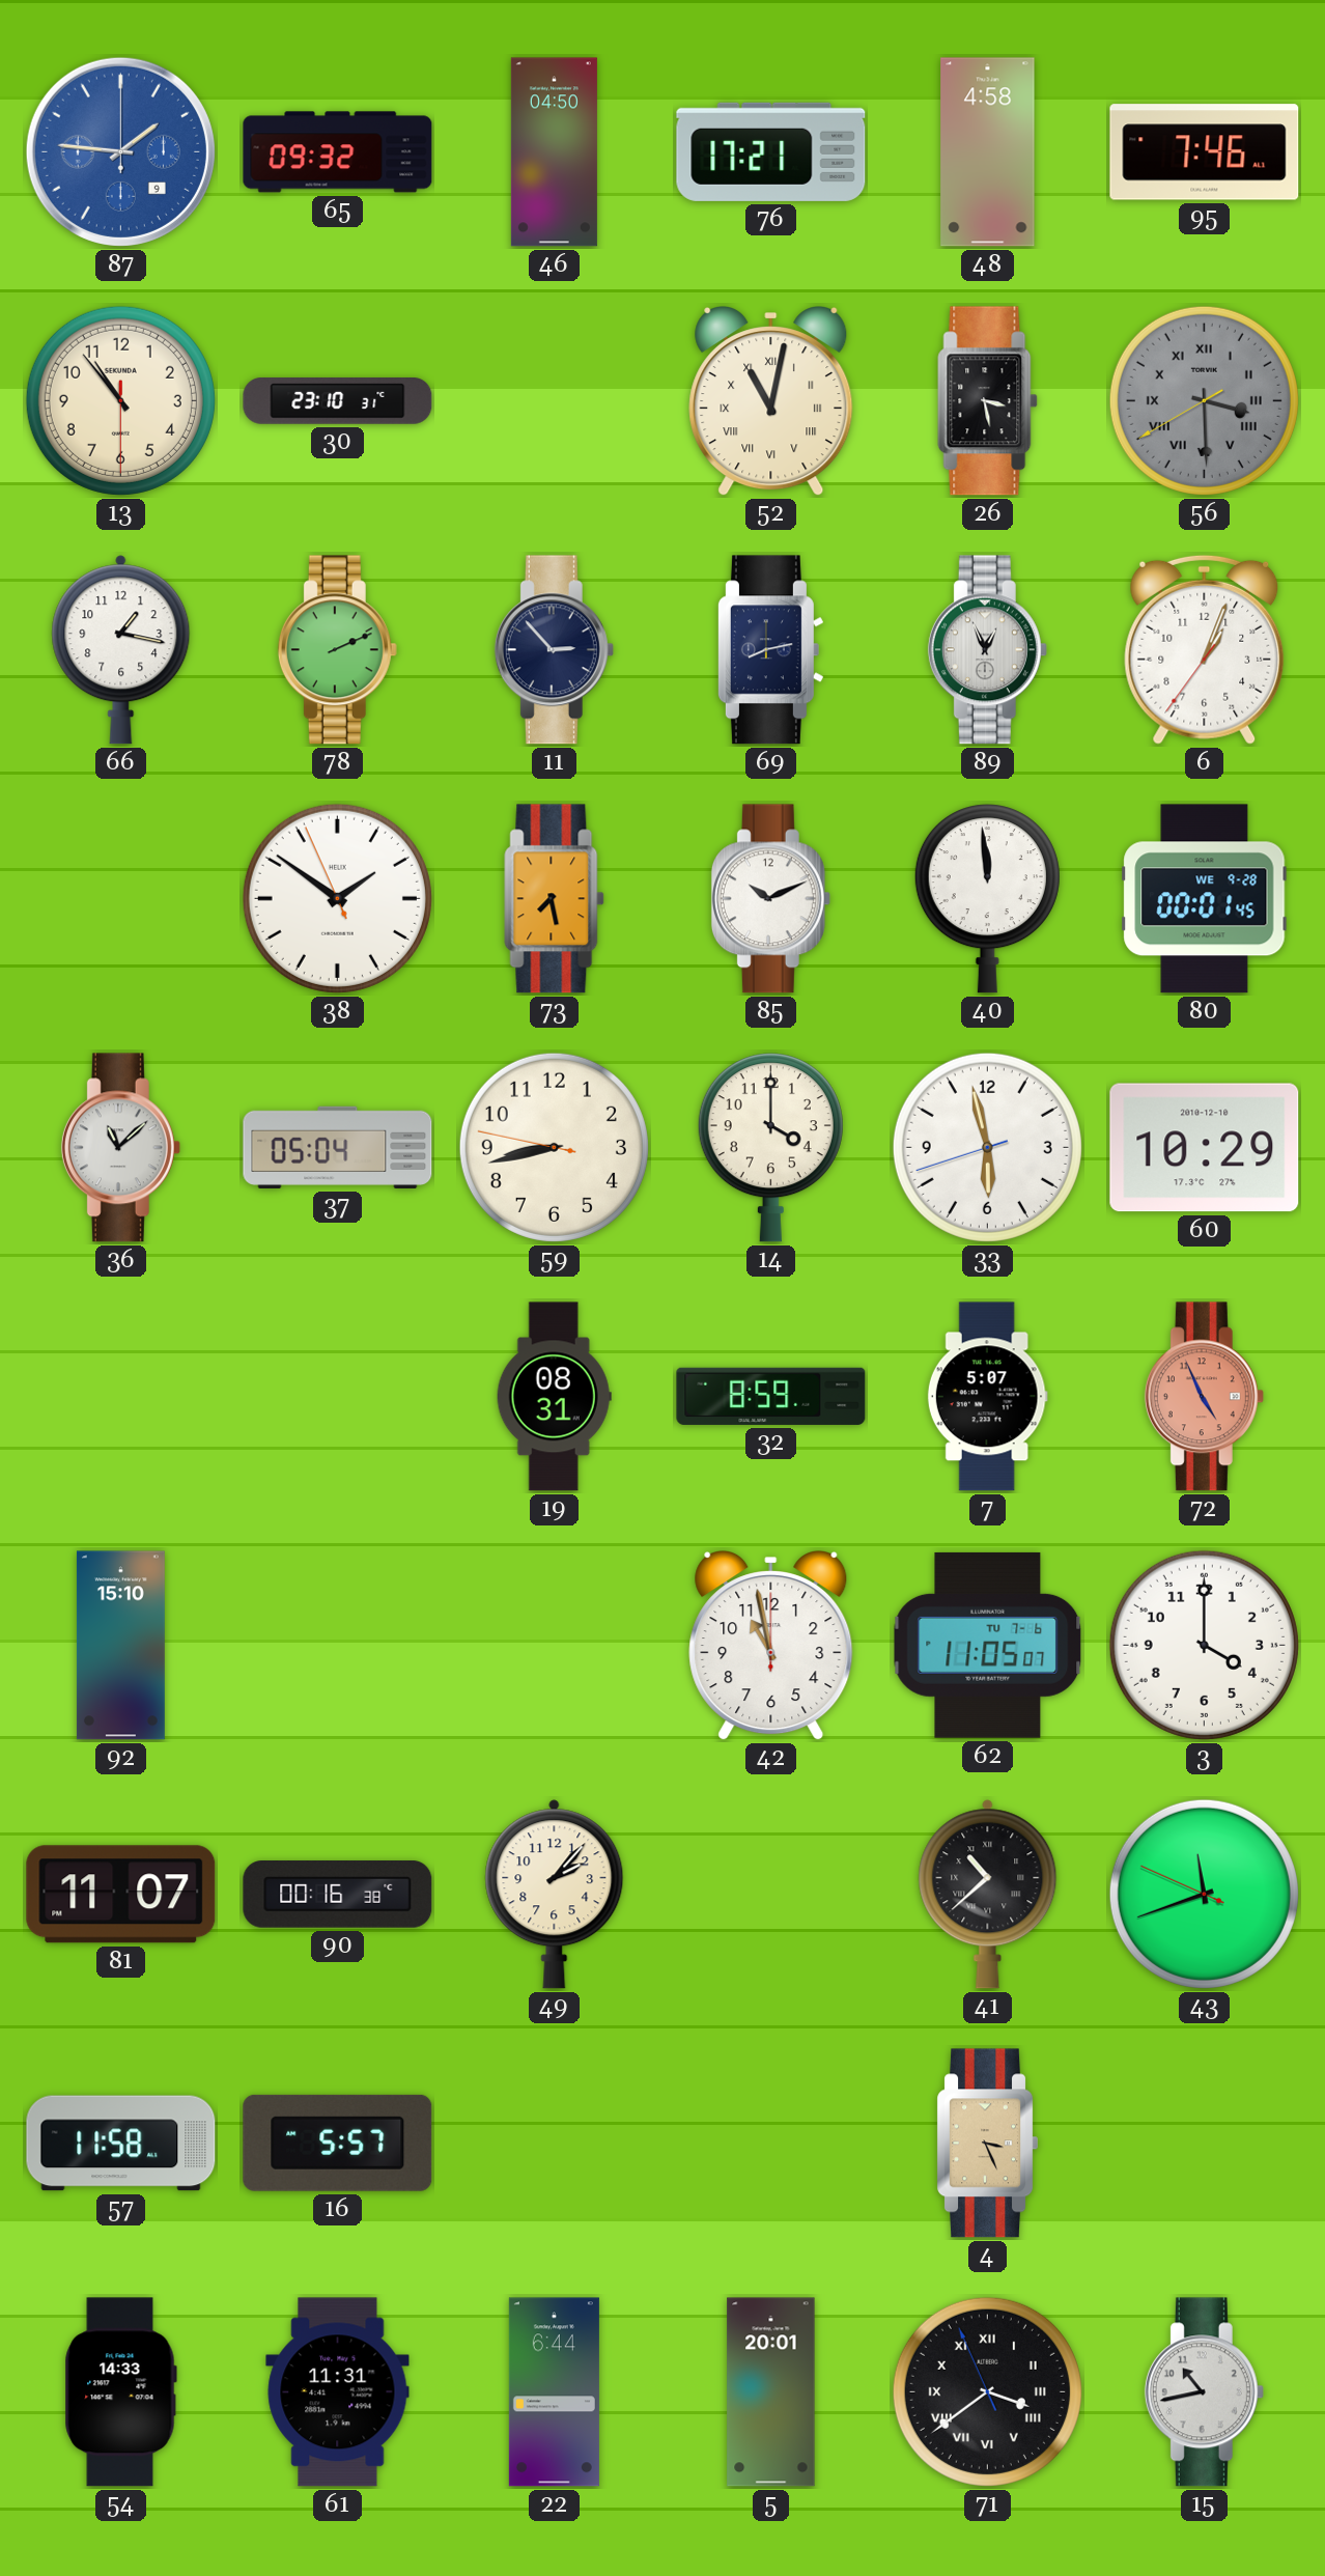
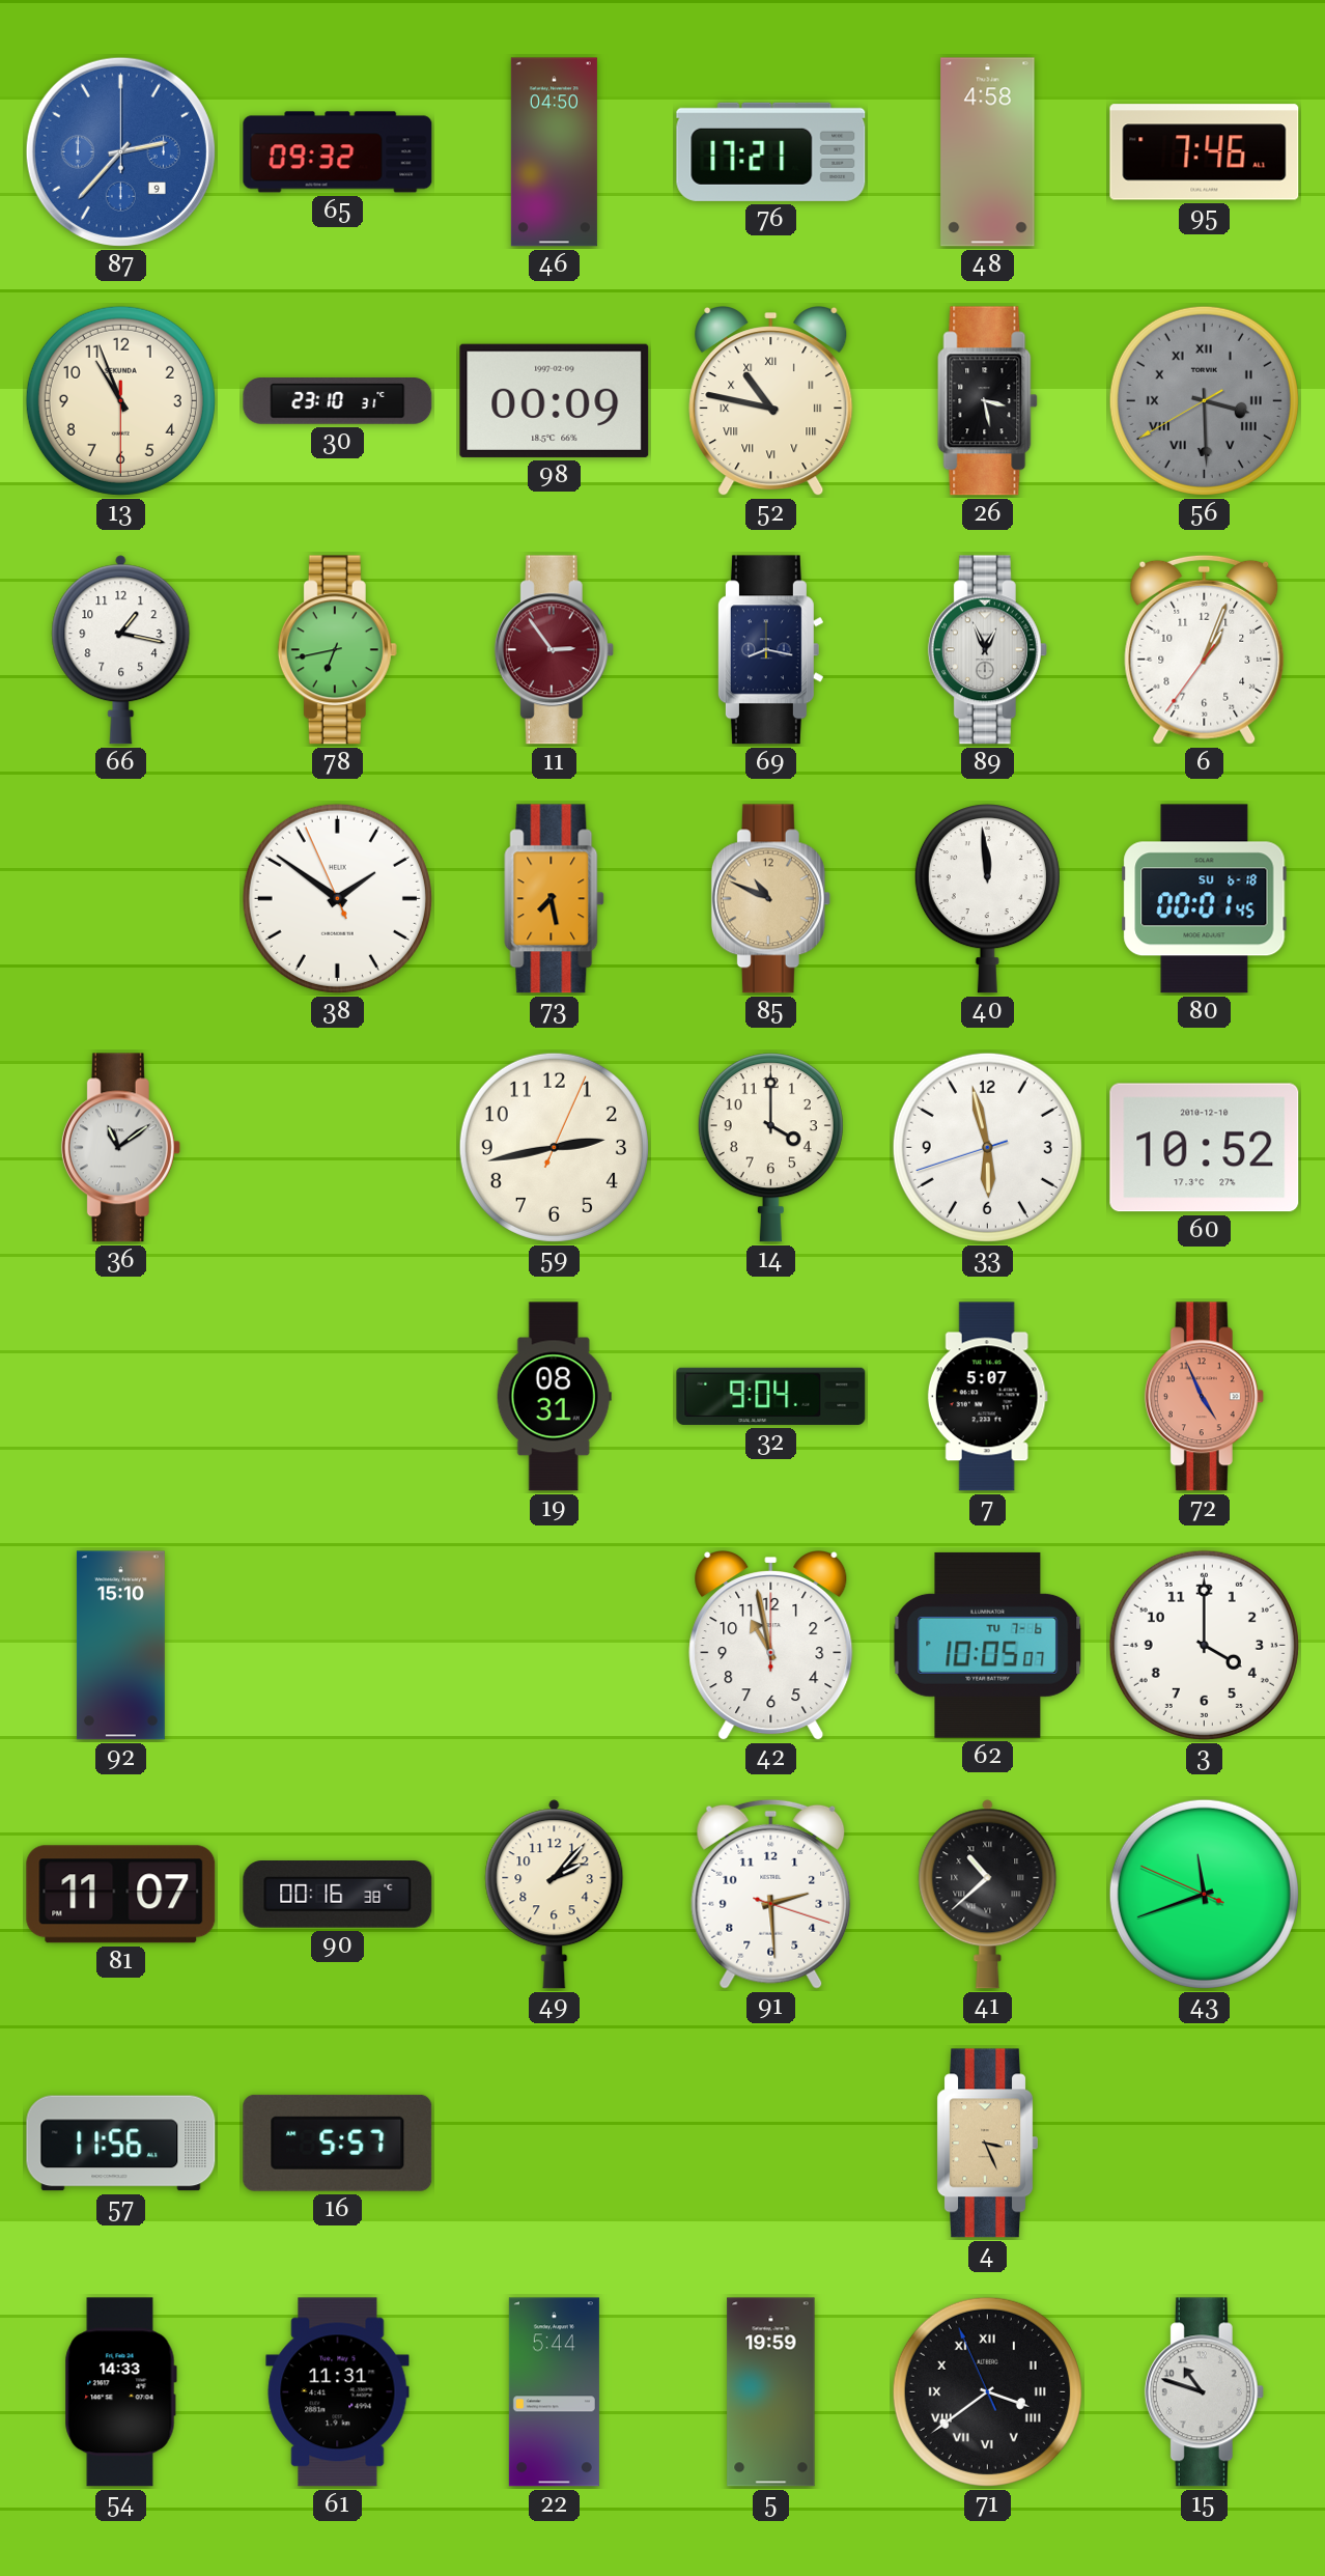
87: 1:46 -> 2:37
13: 10:53 -> 10:56
98: none -> 00:09
52: 11:02 -> 10:47
78: 2:11 -> 6:43
11: 2:53 -> 2:54
11 dial: navy -> burgundy
69: 8:13 -> 8:17
85: 10:11 -> 10:49
85 dial: white -> champagne
80 date: WE 9-28 -> SU 6-18
36: 11:08 -> 11:09
37: 05:04 -> none
59: 8:42 -> 2:43
60: 10:29 -> 10:52
32: 8:59 -> 9:04
62: 11:05 -> 10:05
91: none -> 2:29
57: 11:58 -> 11:56
22: 6:44 -> 5:44
5: 20:01 -> 19:59
15: 10:43 -> 10:48
